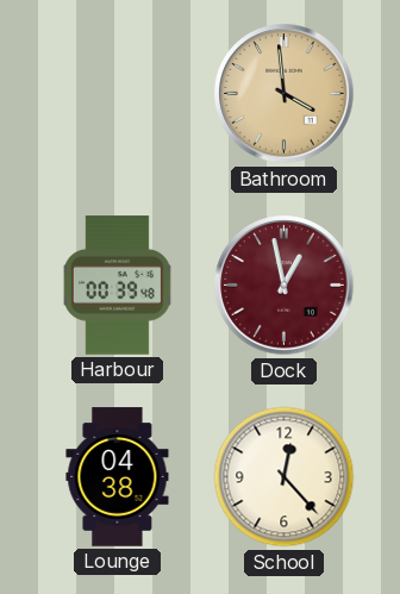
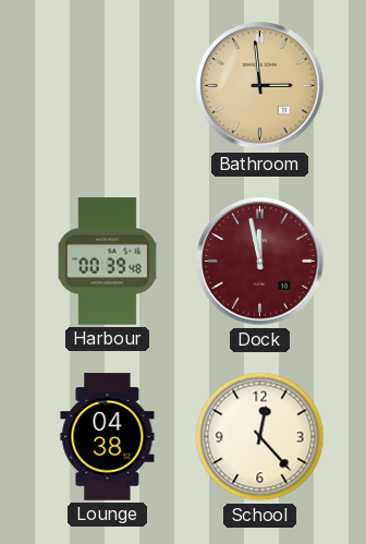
Bathroom: 3:59 -> 2:59
Dock: 12:58 -> 11:58
